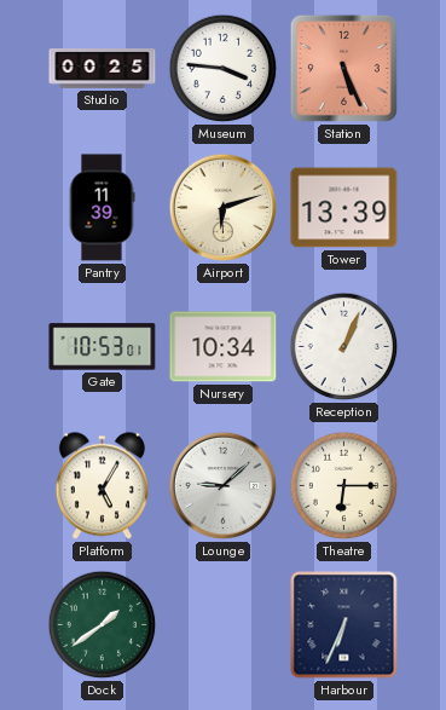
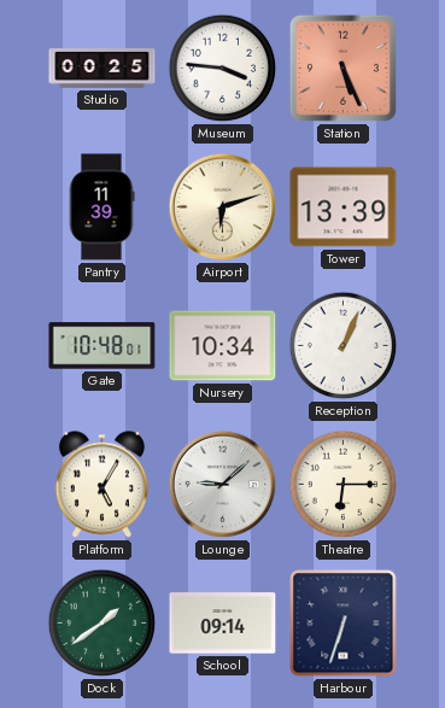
Gate: 10:53 -> 10:48
School: none -> 09:14
Harbour: 6:34 -> 6:33
